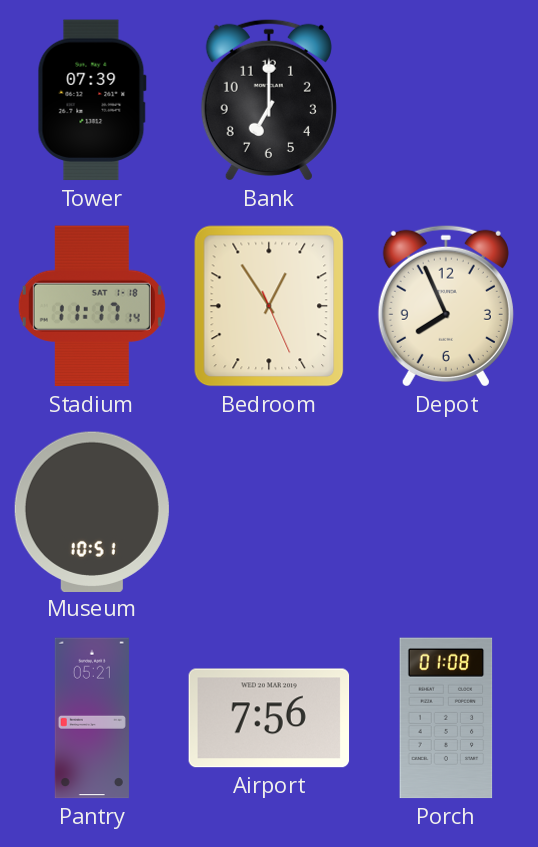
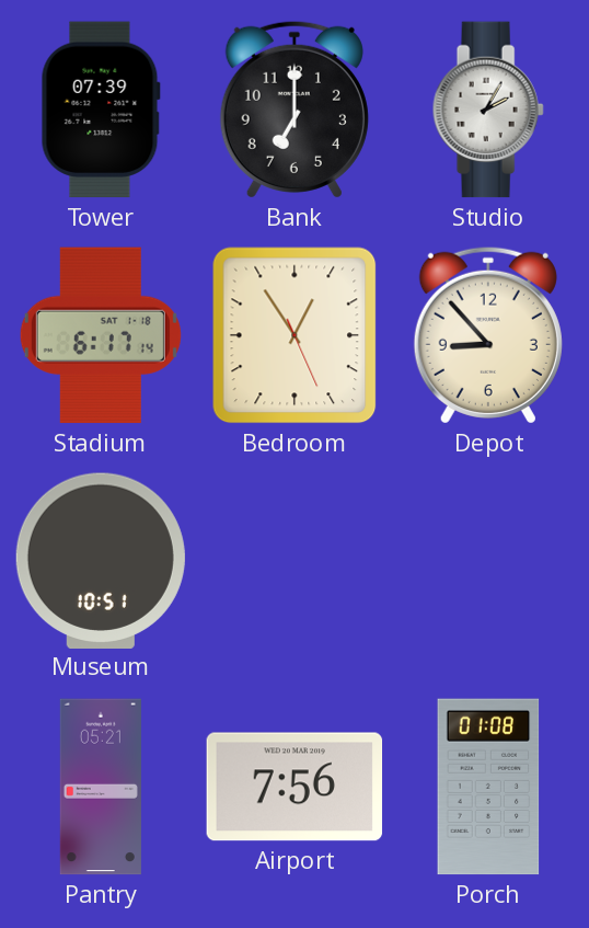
Studio: none -> 2:05
Stadium: 11:17 -> 6:17
Depot: 7:56 -> 8:53
